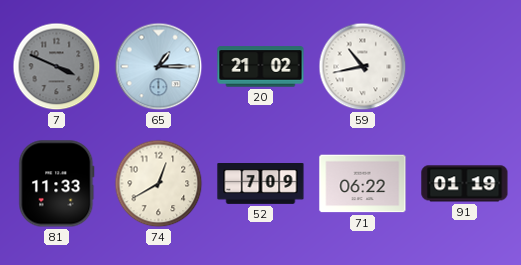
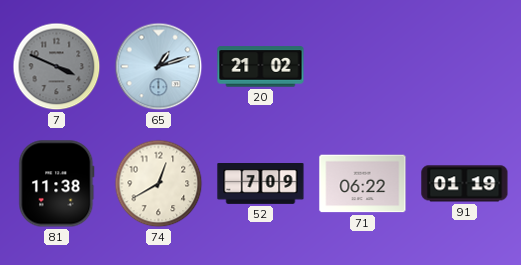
65: 1:15 -> 1:12
59: 10:43 -> none
81: 11:33 -> 11:38
